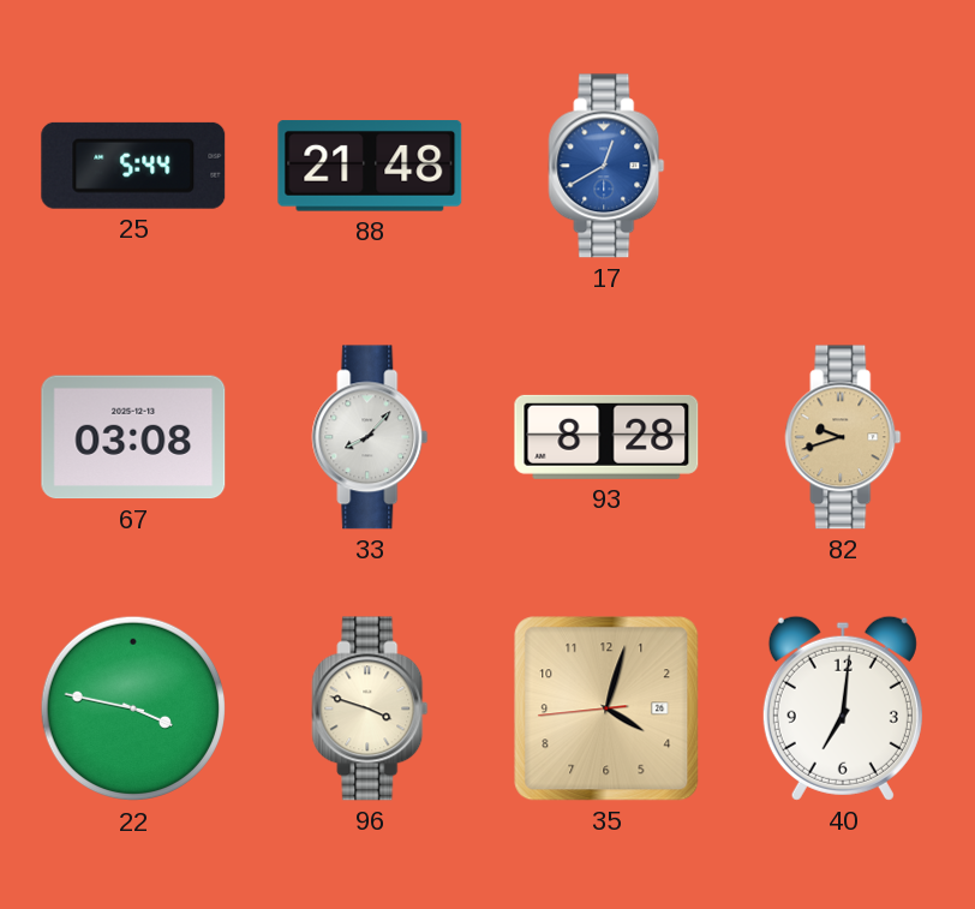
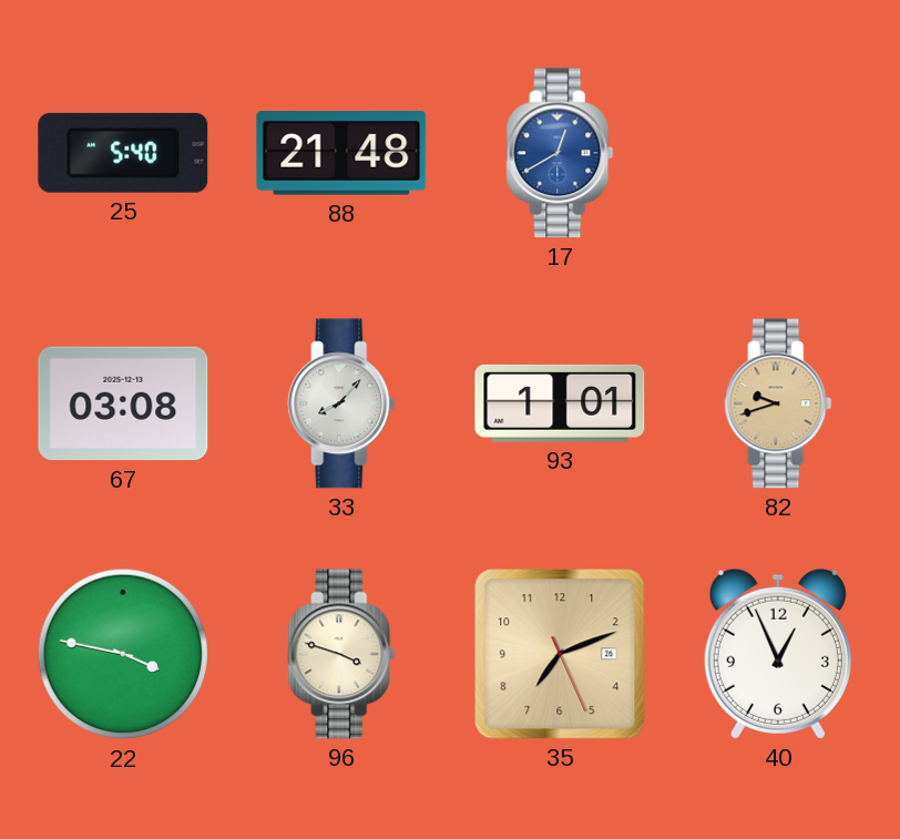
25: 5:44 -> 5:40
93: 8:28 -> 1:01
35: 4:02 -> 7:11
40: 7:01 -> 12:56
